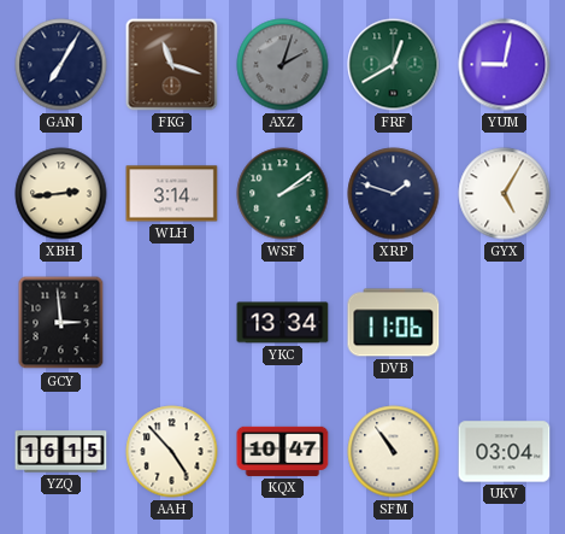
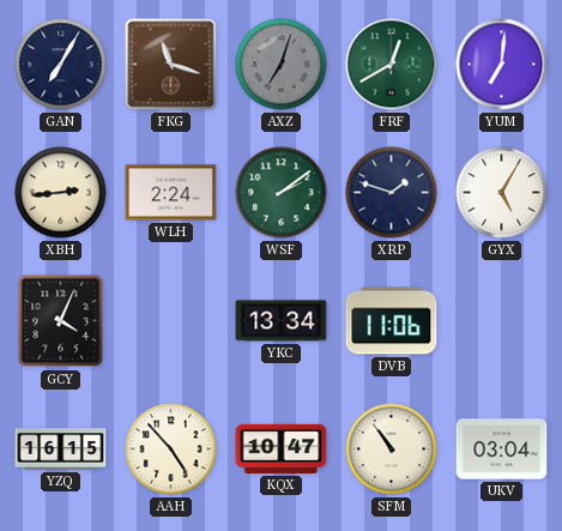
AXZ: 2:03 -> 7:03
YUM: 9:02 -> 7:01
WLH: 3:14 -> 2:24
GCY: 2:59 -> 4:04
